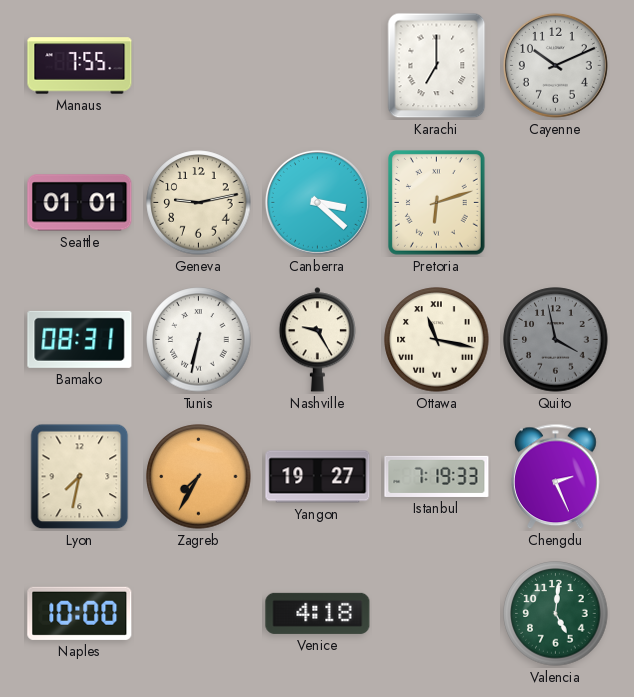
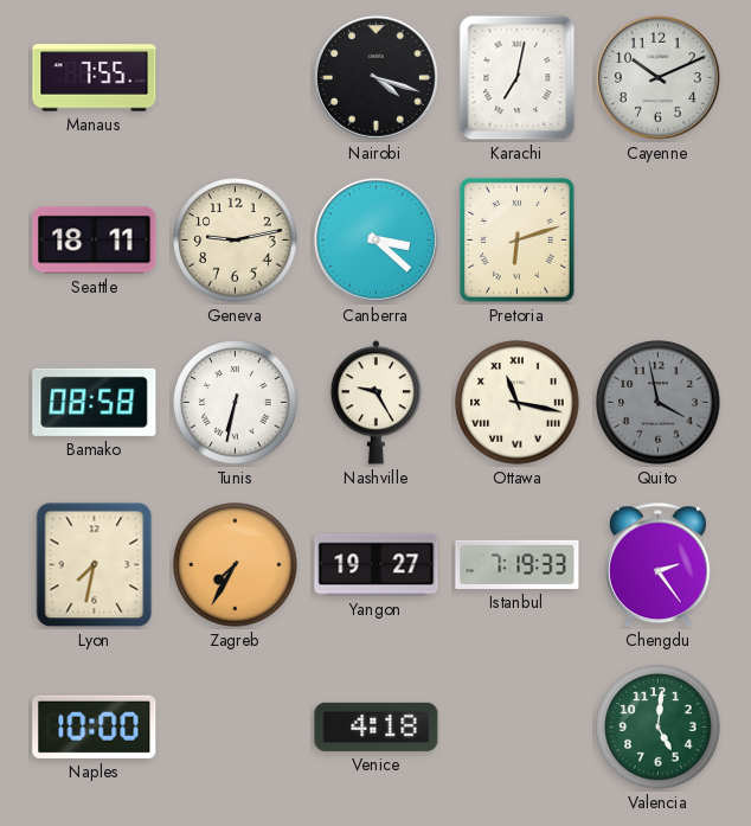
Nairobi: none -> 4:18
Karachi: 7:00 -> 7:02
Seattle: 01:01 -> 18:11
Bamako: 08:31 -> 08:58
Chengdu: 2:26 -> 2:24
